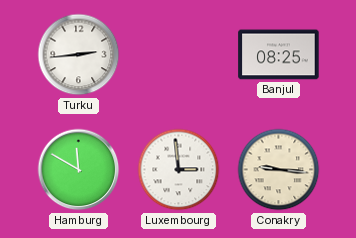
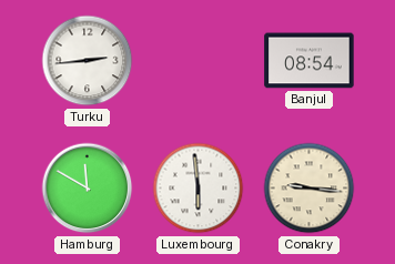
Banjul: 08:25 -> 08:54
Luxembourg: 2:59 -> 5:59
